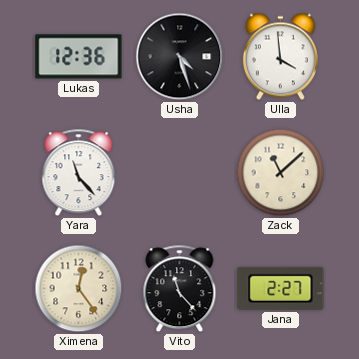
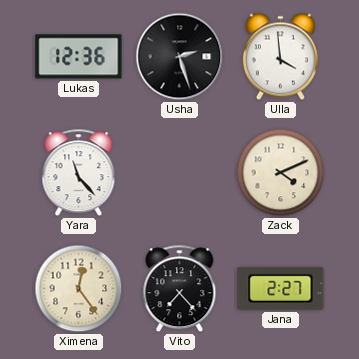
Usha: 4:27 -> 2:27
Zack: 11:08 -> 4:11
Vito: 11:23 -> 7:23
